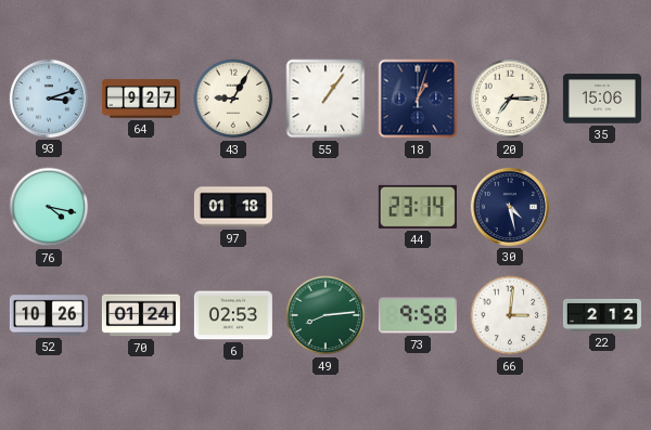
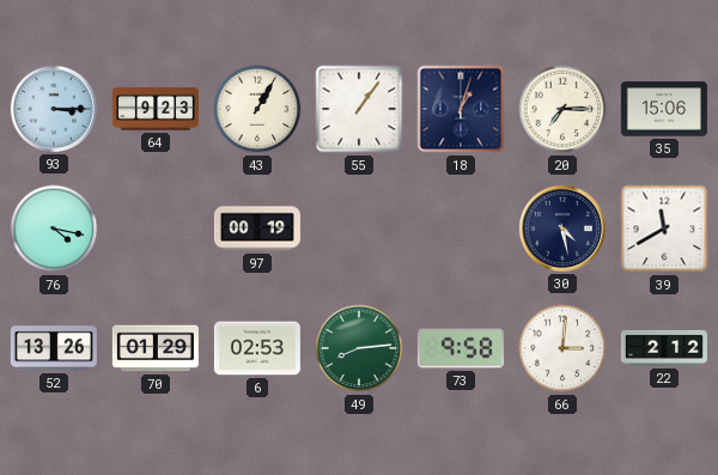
93: 3:12 -> 3:15
64: 9:27 -> 9:23
43: 9:05 -> 1:05
97: 01:18 -> 00:19
44: 23:14 -> none
39: none -> 11:40
52: 10:26 -> 13:26
70: 01:24 -> 01:29
